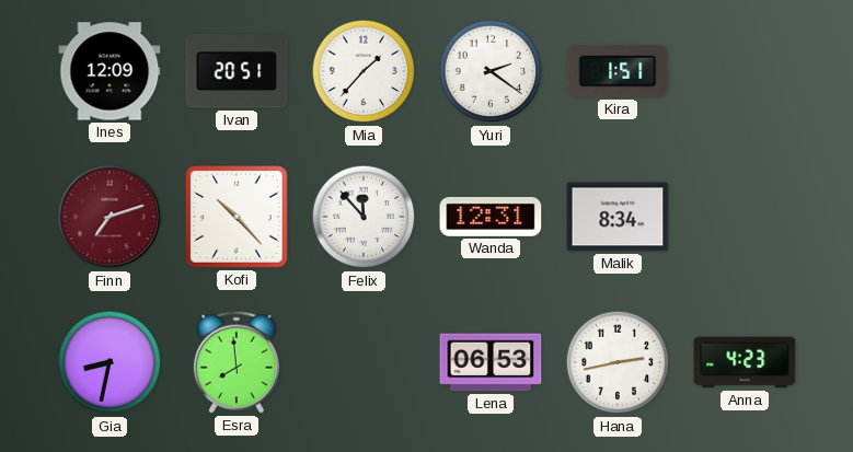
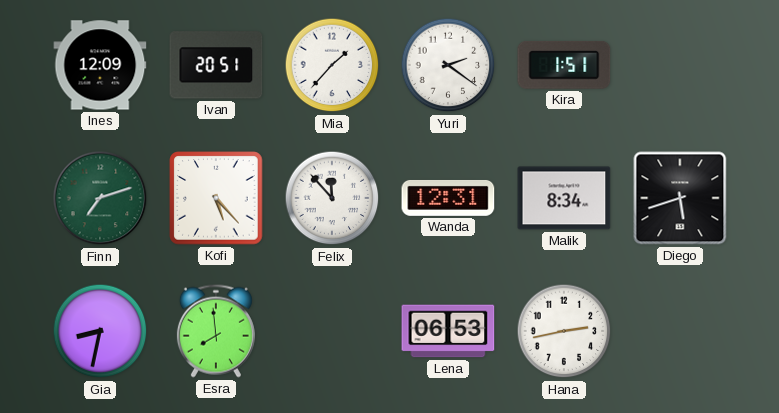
Finn dial: burgundy -> green
Kofi: 10:23 -> 5:23
Diego: none -> 5:42
Anna: 4:23 -> none
